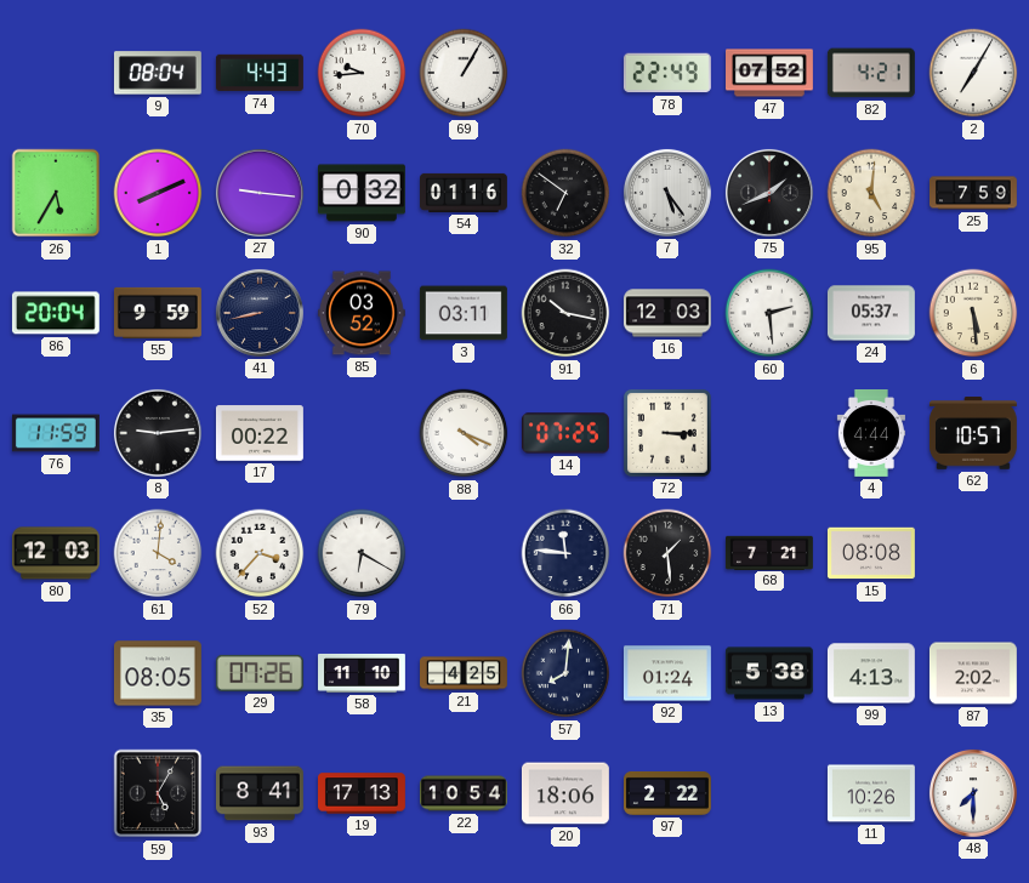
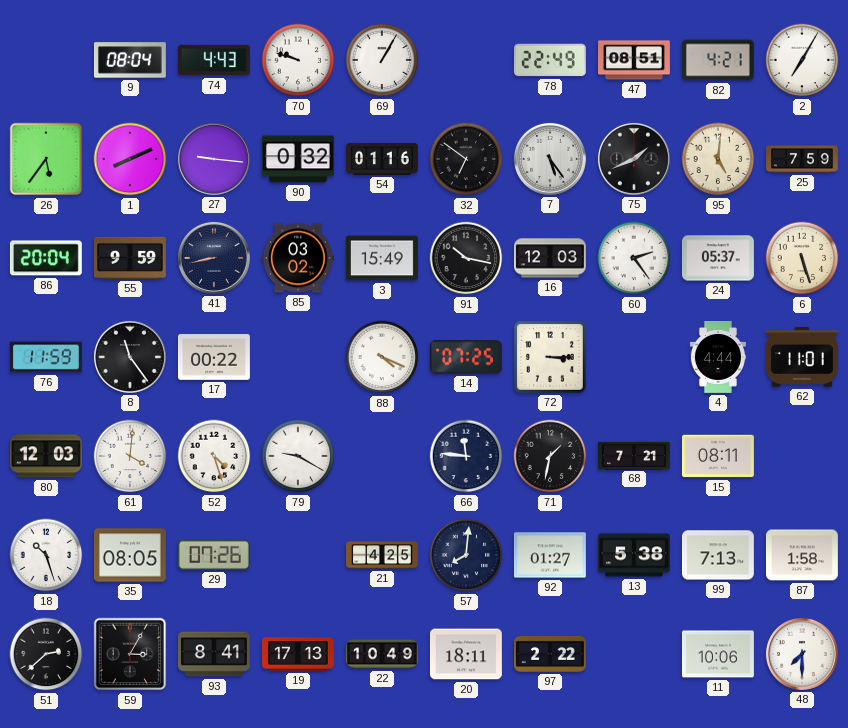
70: 9:44 -> 9:48
47: 07:52 -> 08:51
26: 5:35 -> 5:36
85: 03:52 -> 03:02
3: 03:11 -> 15:49
60: 2:29 -> 2:24
6: 5:29 -> 5:27
8: 9:14 -> 11:24
62: 10:57 -> 11:01
52: 3:37 -> 4:27
79: 6:20 -> 9:20
71: 1:29 -> 1:32
15: 08:08 -> 08:11
18: none -> 10:27
58: 11:10 -> none
92: 01:24 -> 01:27
99: 4:13 -> 7:13
87: 2:02 -> 1:58
51: none -> 2:38
59: 5:05 -> 3:05
22: 10:54 -> 10:49
20: 18:06 -> 18:11
11: 10:26 -> 10:06
